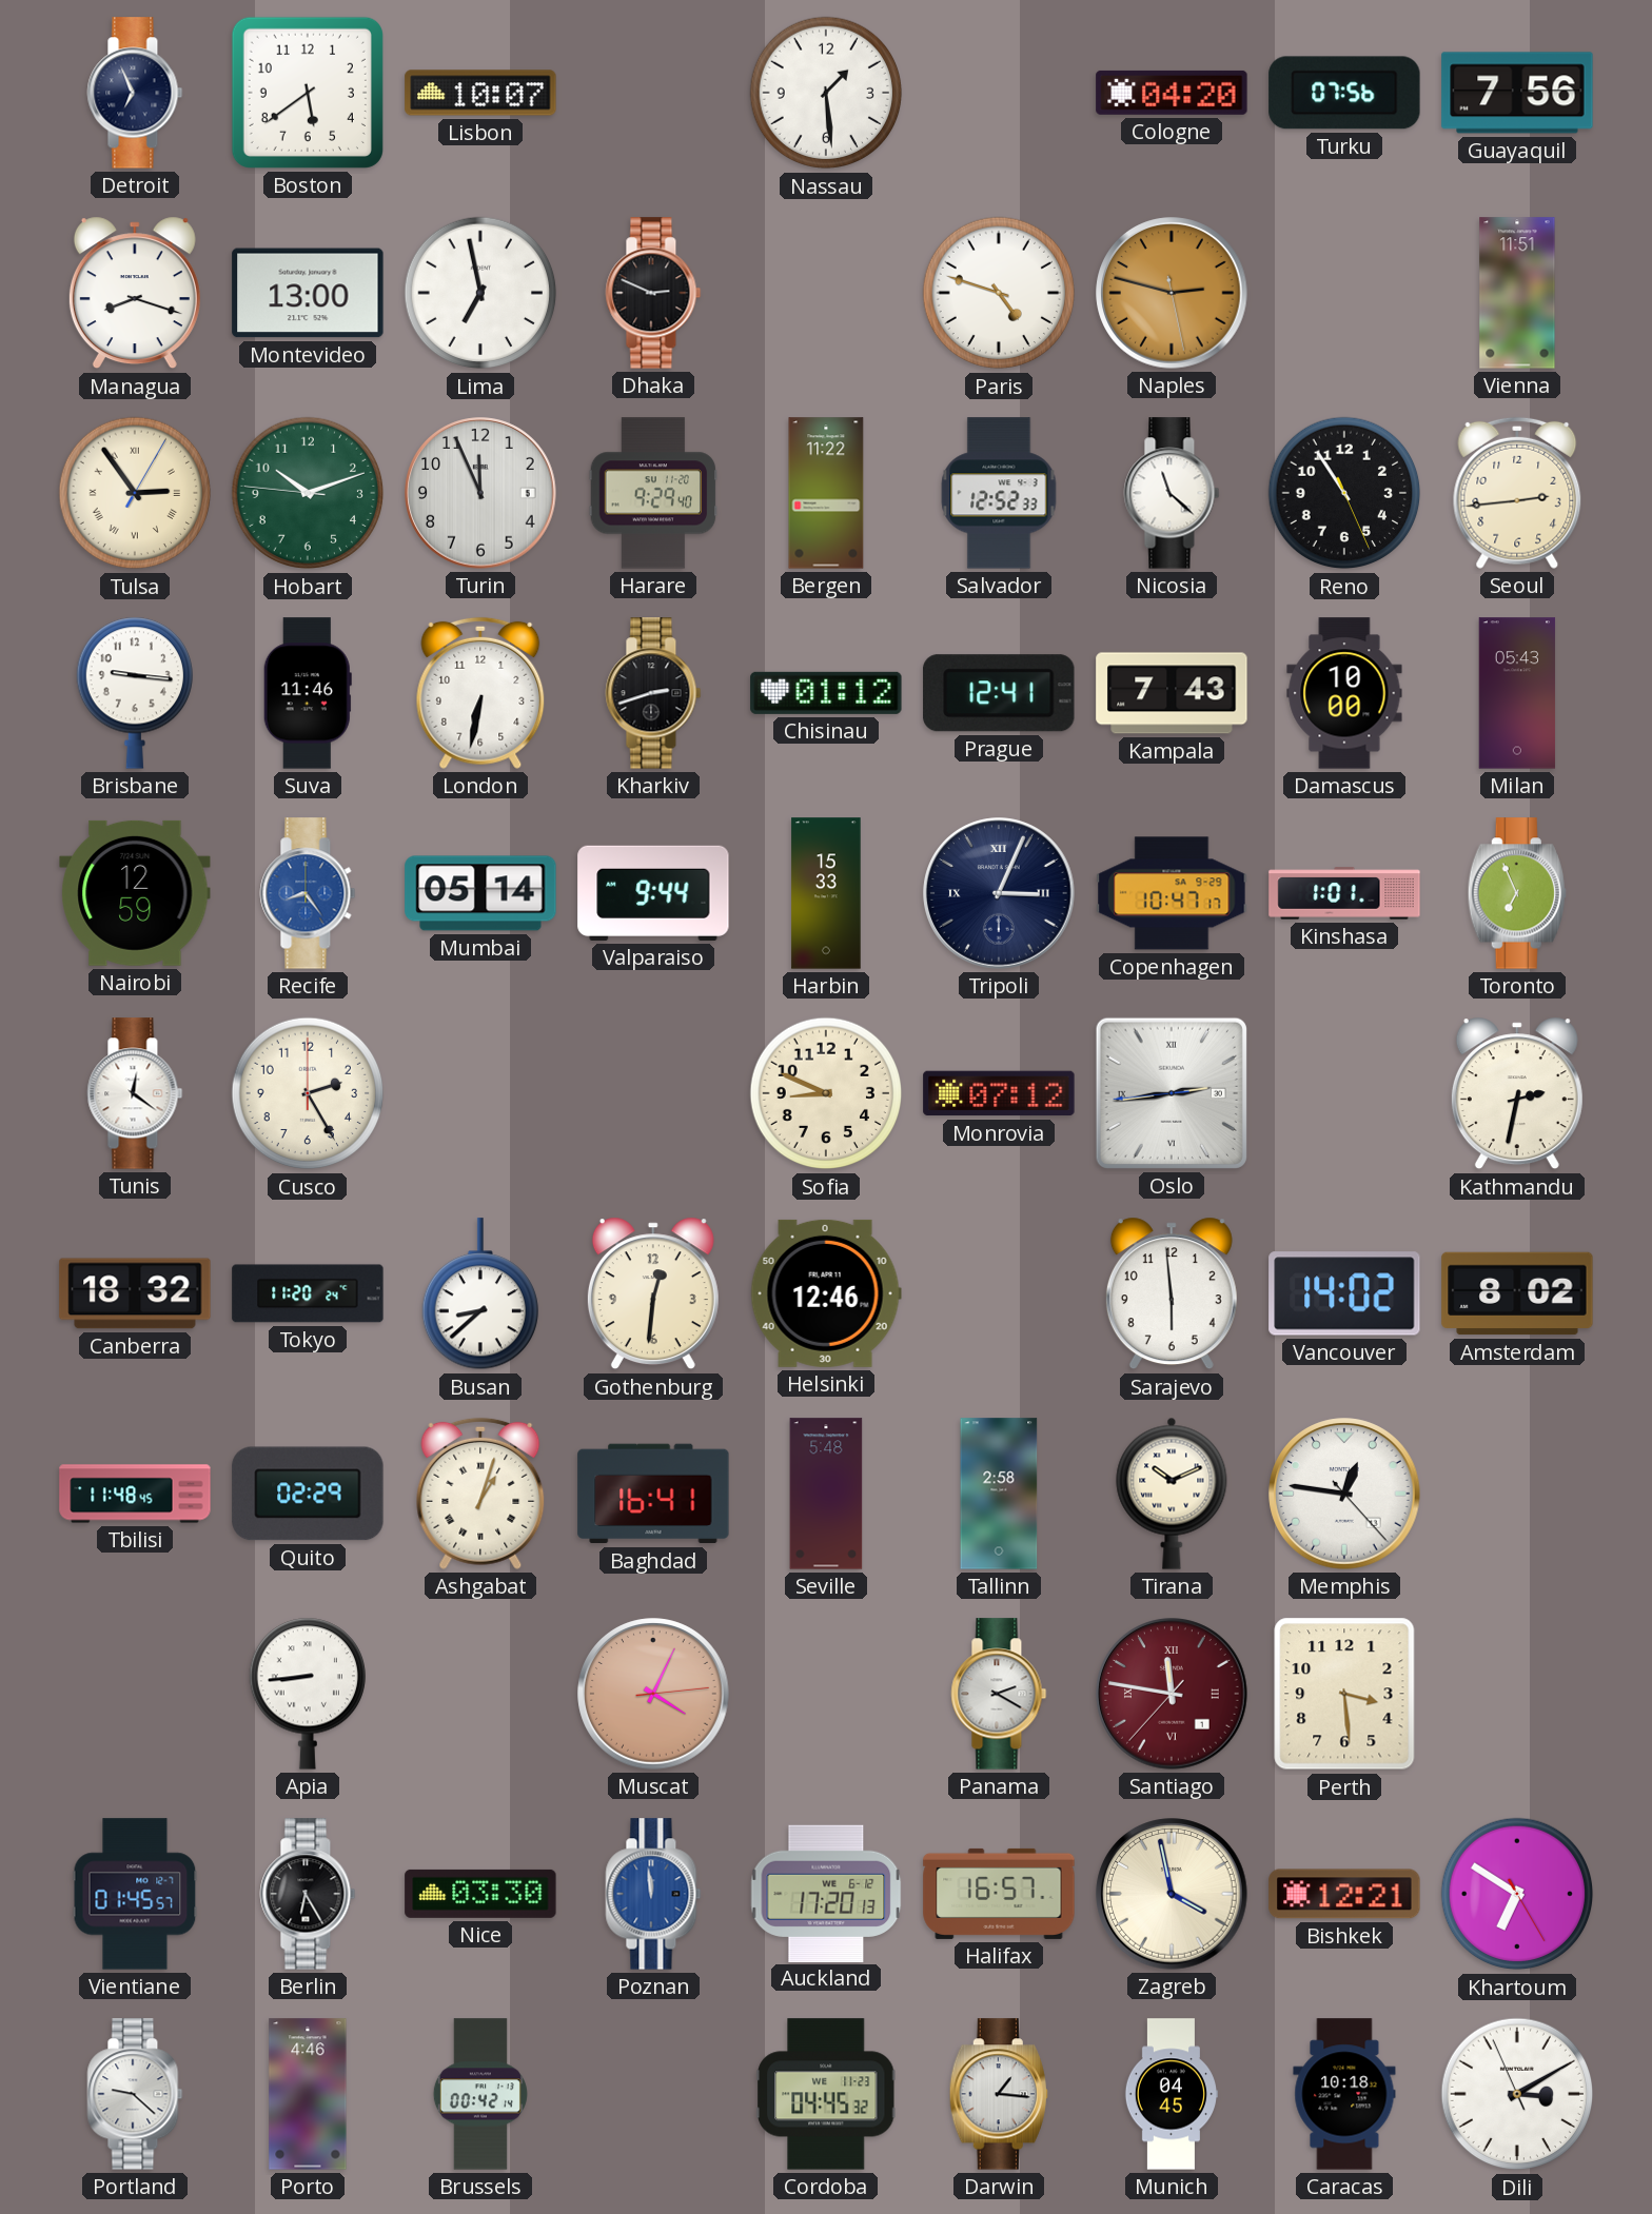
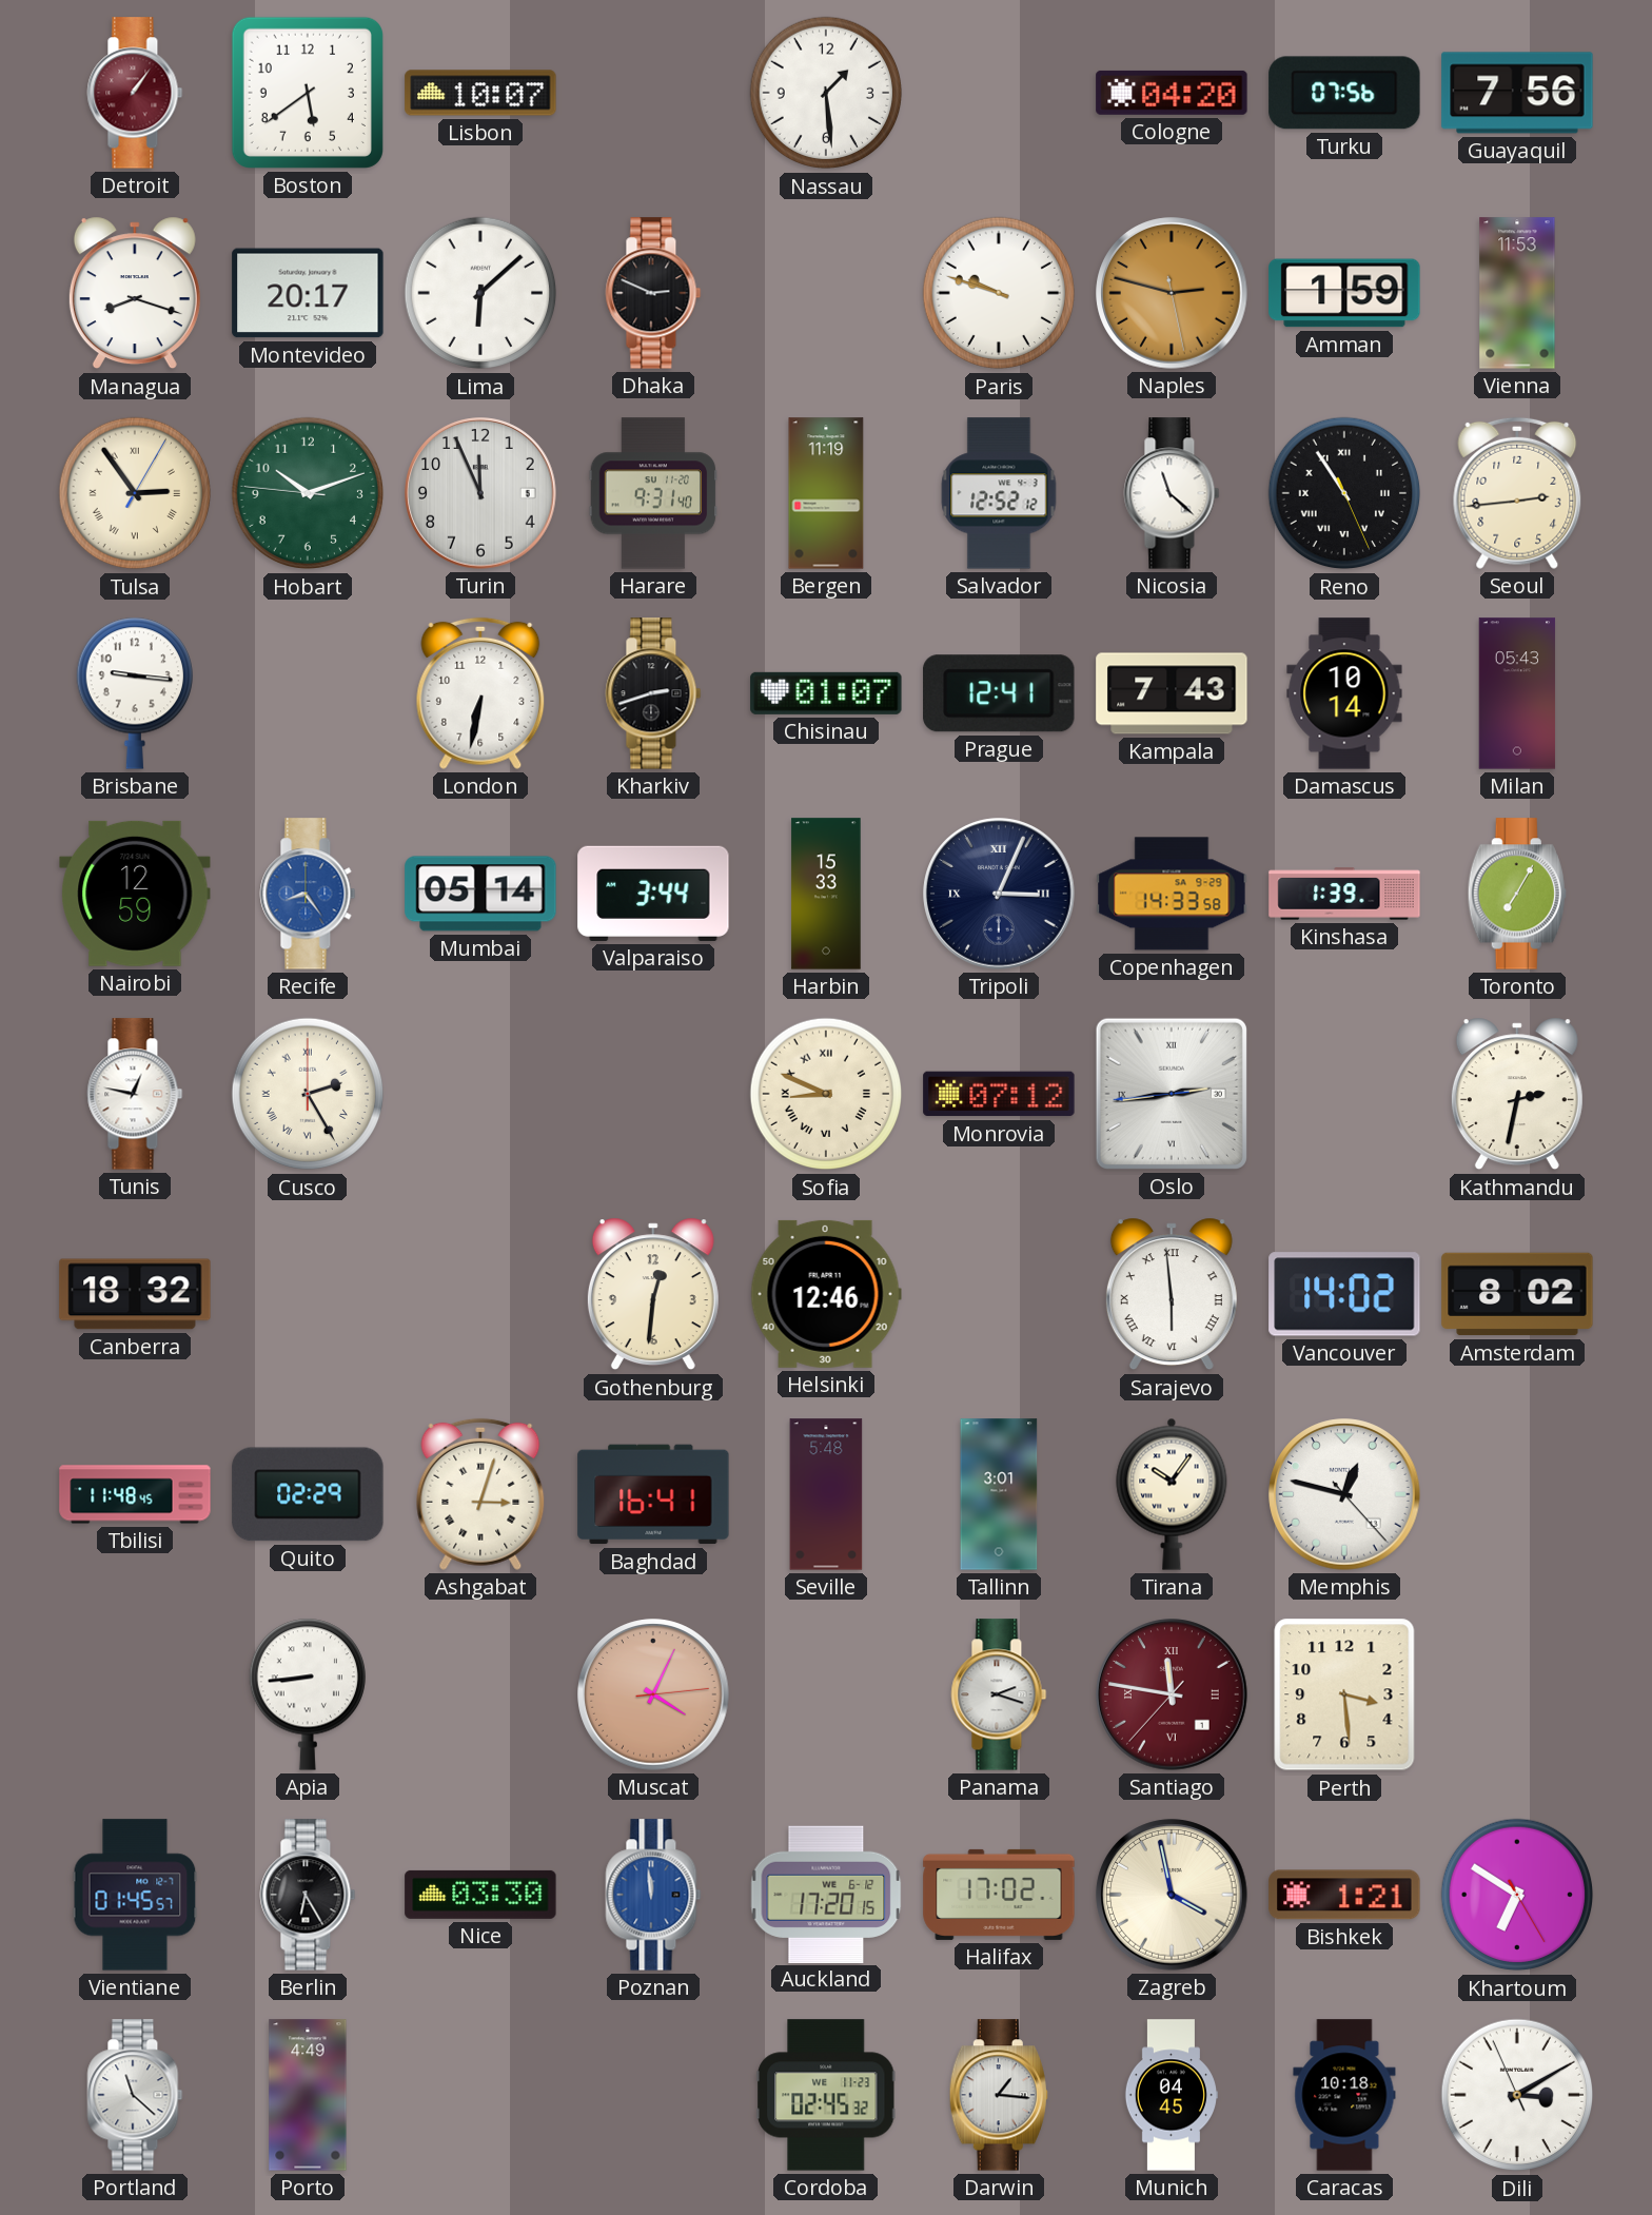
Detroit: 6:56 -> 1:06
Detroit dial: navy -> burgundy
Montevideo: 13:00 -> 20:17
Lima: 6:58 -> 6:08
Paris: 4:48 -> 9:48
Amman: none -> 1:59
Vienna: 11:51 -> 11:53
Harare: 9:29 -> 9:31
Bergen: 11:22 -> 11:19
Salvador: 12:52:33 -> 12:52:12
Reno numerals: Arabic -> Roman
Suva: 11:46 -> none
Chisinau: 01:12 -> 01:07
Damascus: 10:00 -> 10:14
Valparaiso: 9:44 -> 3:44
Copenhagen: 10:47 -> 14:33
Kinshasa: 1:01 -> 1:39
Toronto: 6:56 -> 7:05
Tunis: 12:21 -> 12:47
Cusco numerals: Arabic -> Roman
Sofia numerals: Arabic -> Roman
Tokyo: 11:20 -> none
Busan: 8:38 -> none
Sarajevo numerals: Arabic -> Roman
Ashgabat: 1:03 -> 3:03
Tallinn: 2:58 -> 3:01
Tirana: 10:11 -> 10:06
Memphis: 12:46 -> 12:47
Panama: 2:20 -> 2:18
Auckland: 17:20:13 -> 17:20:15
Halifax: 16:57 -> 17:02
Bishkek: 12:21 -> 1:21
Portland: 9:22 -> 11:22
Porto: 4:46 -> 4:49
Brussels: 00:42 -> none
Cordoba: 04:45 -> 02:45
